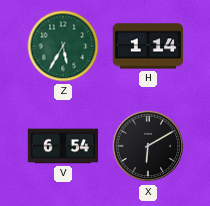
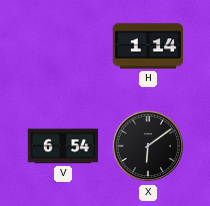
Z: 5:35 -> none
X: 6:10 -> 6:09
